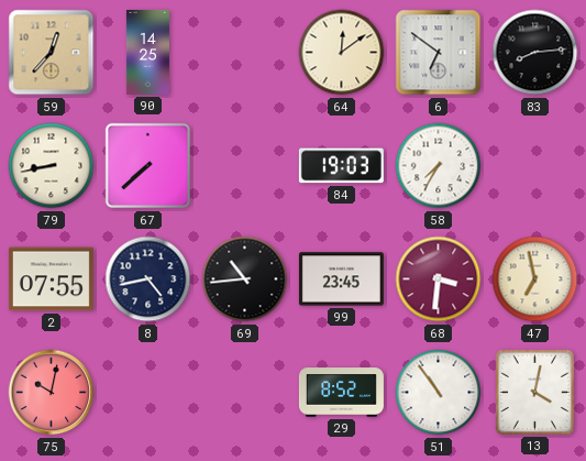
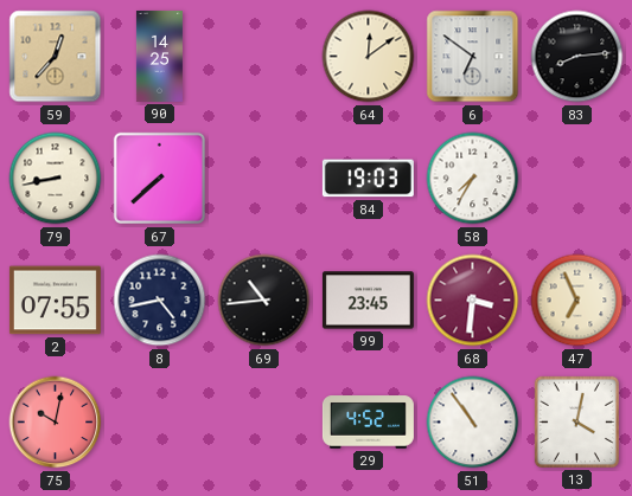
47: 6:58 -> 6:56
29: 8:52 -> 4:52
